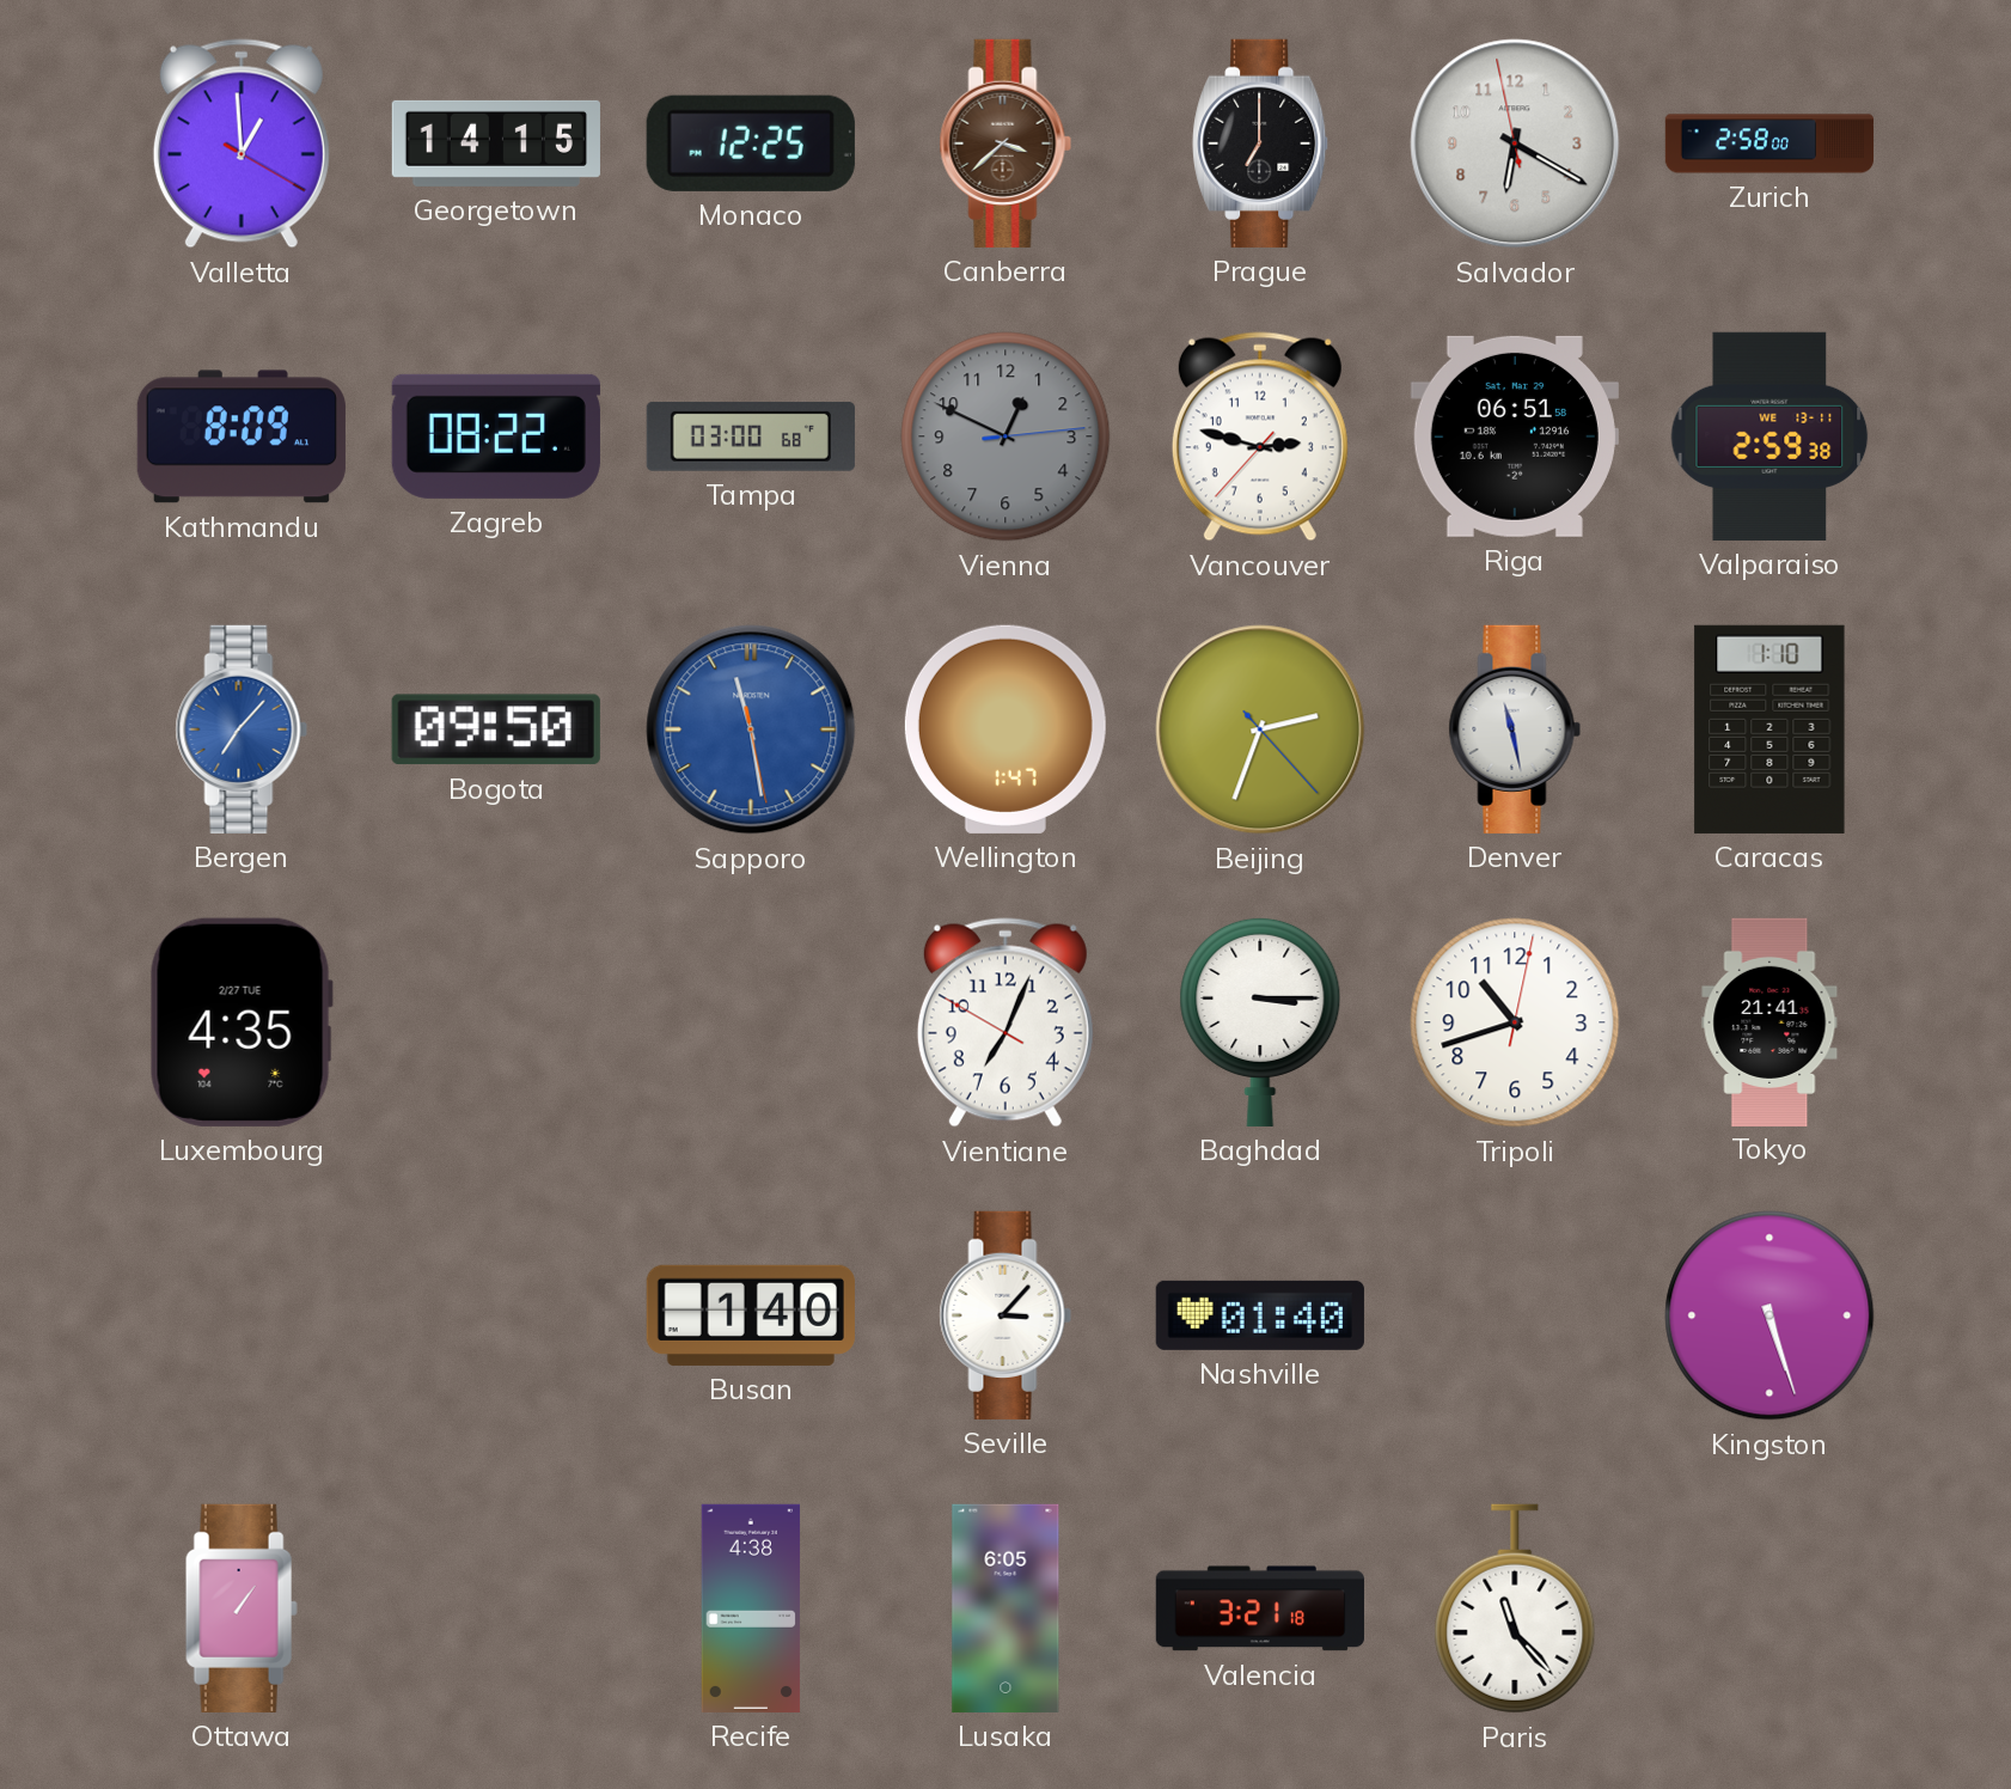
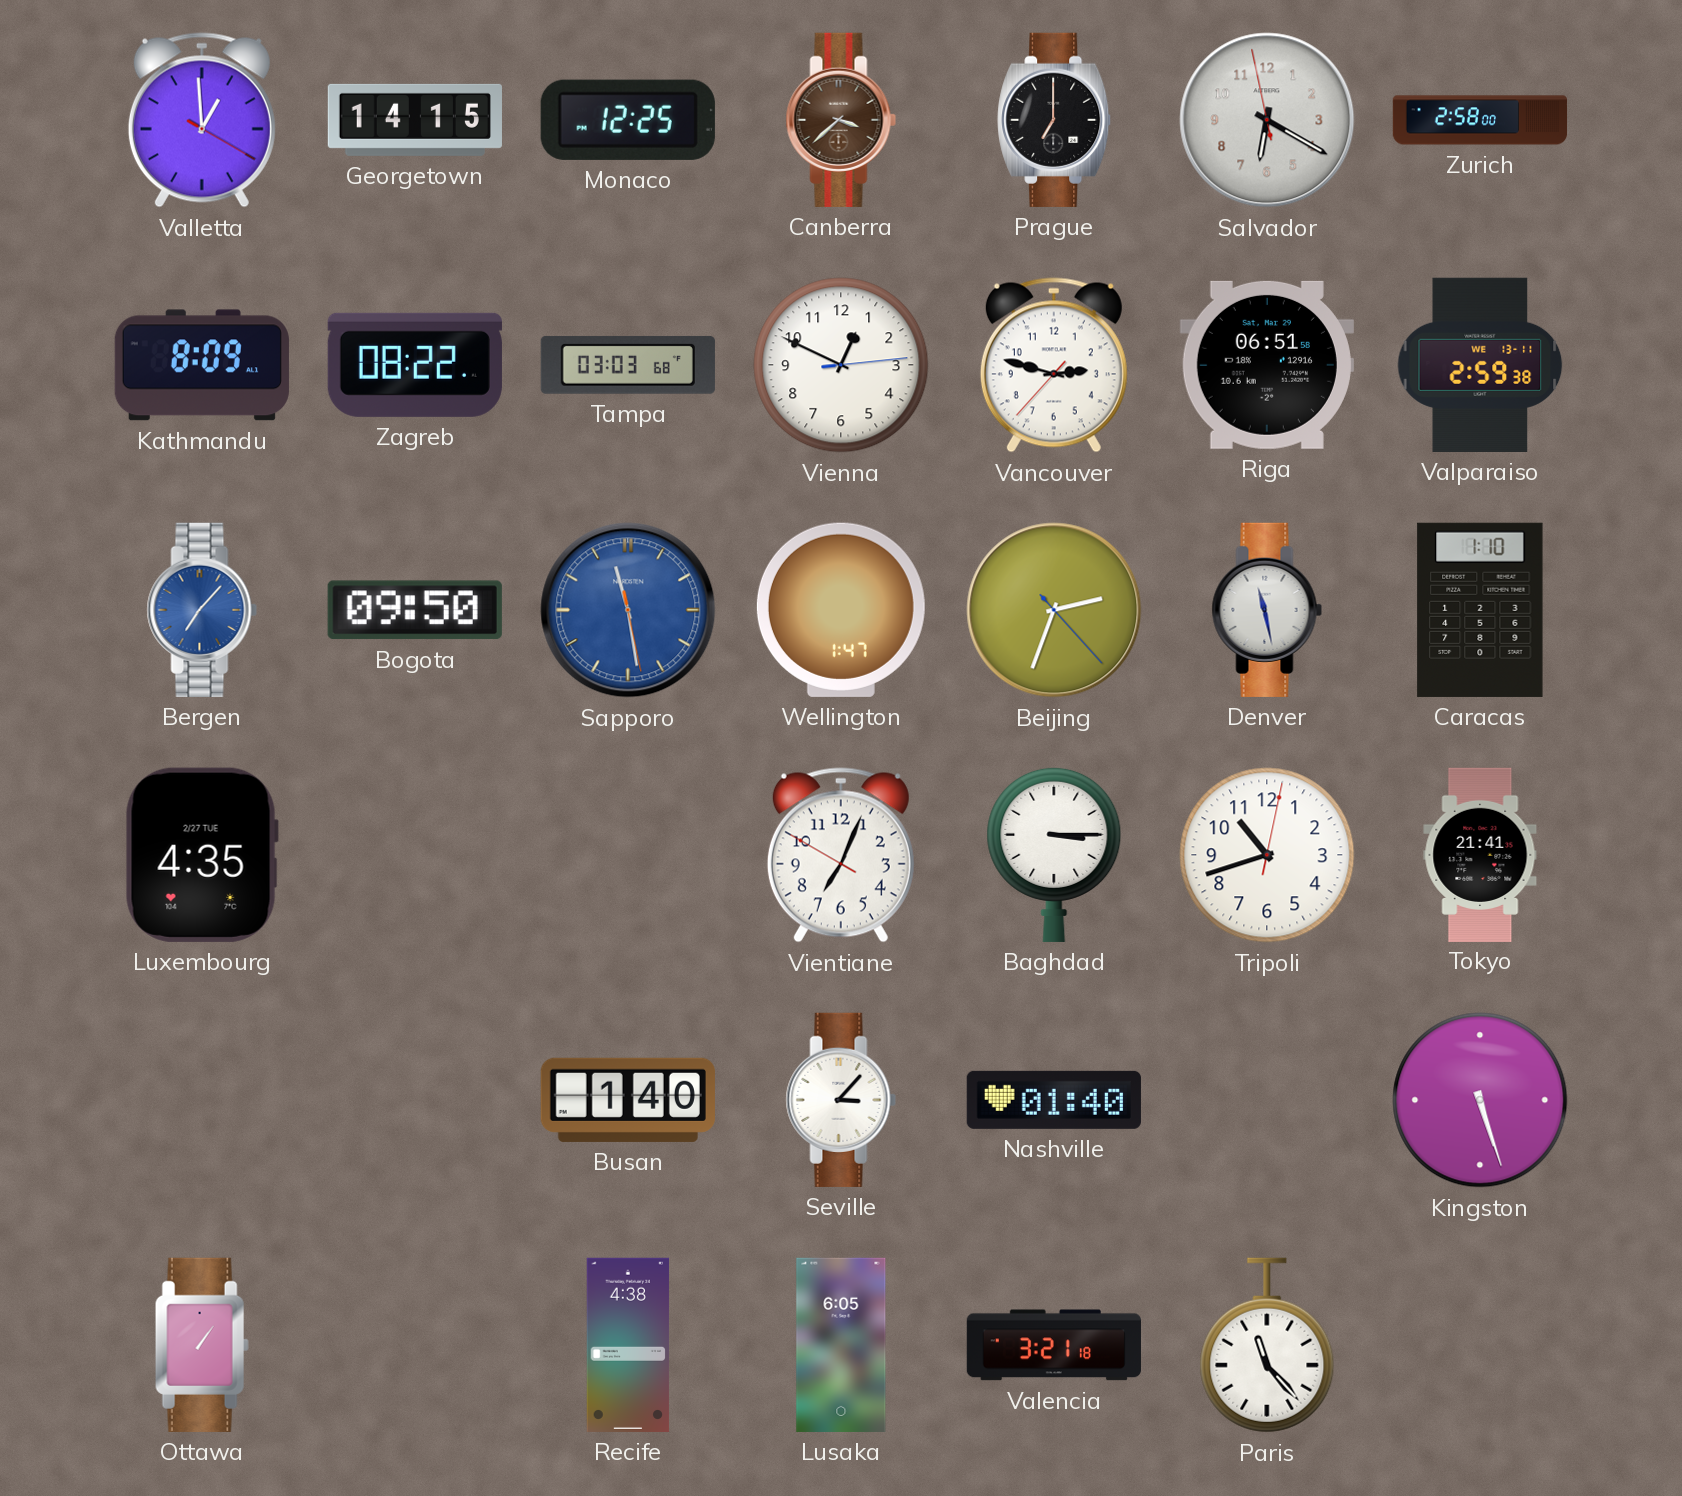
Tampa: 03:00 -> 03:03
Vienna dial: grey -> white
